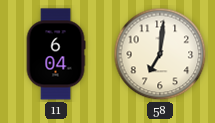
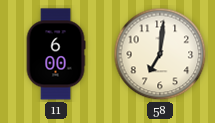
11: 6:04 -> 6:00
